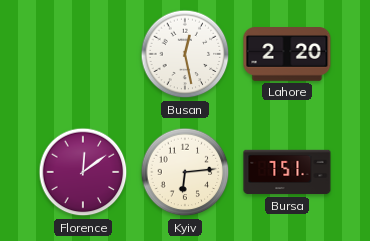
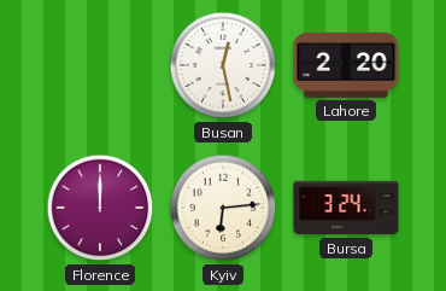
Florence: 12:09 -> 12:00
Bursa: 7:51 -> 3:24
